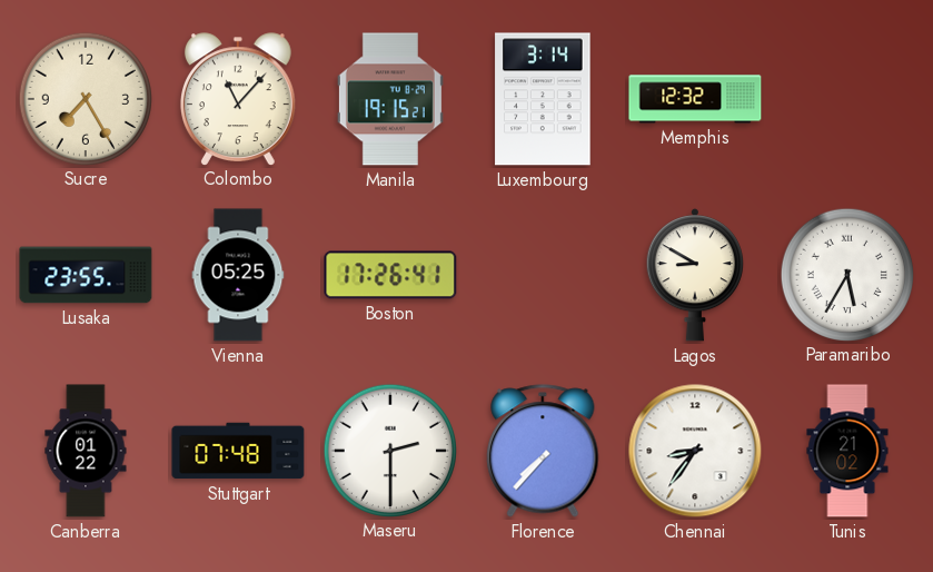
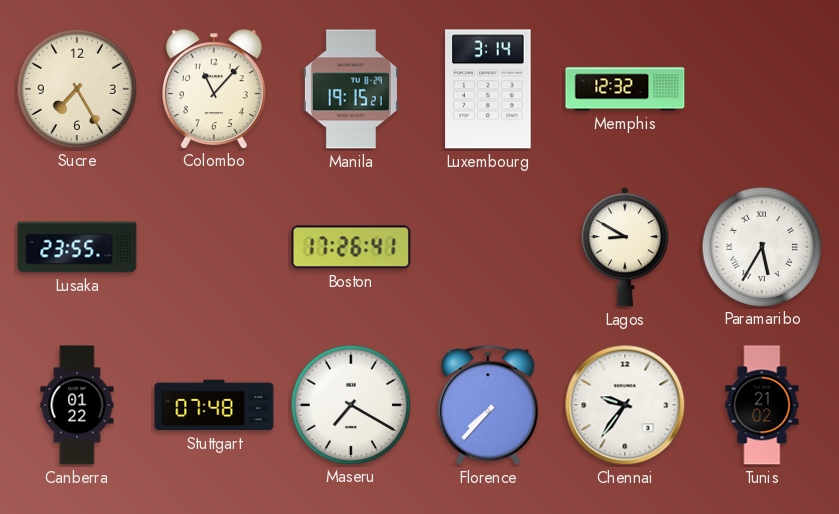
Vienna: 05:25 -> none
Maseru: 2:30 -> 7:20
Chennai: 8:36 -> 9:36
